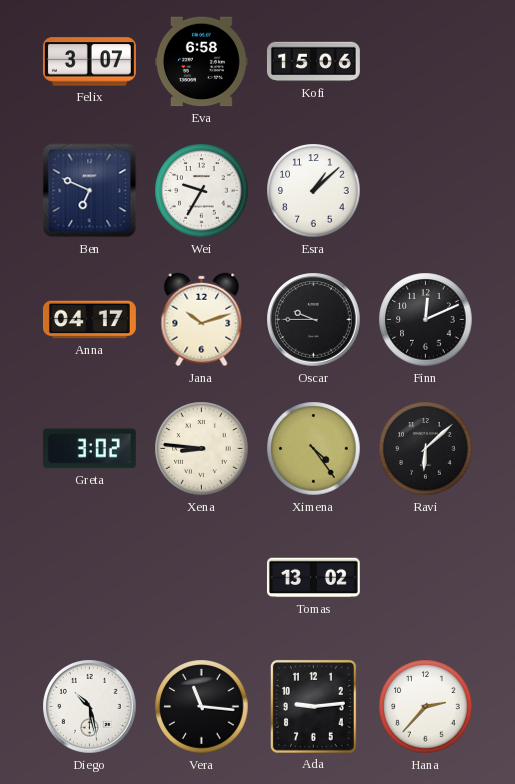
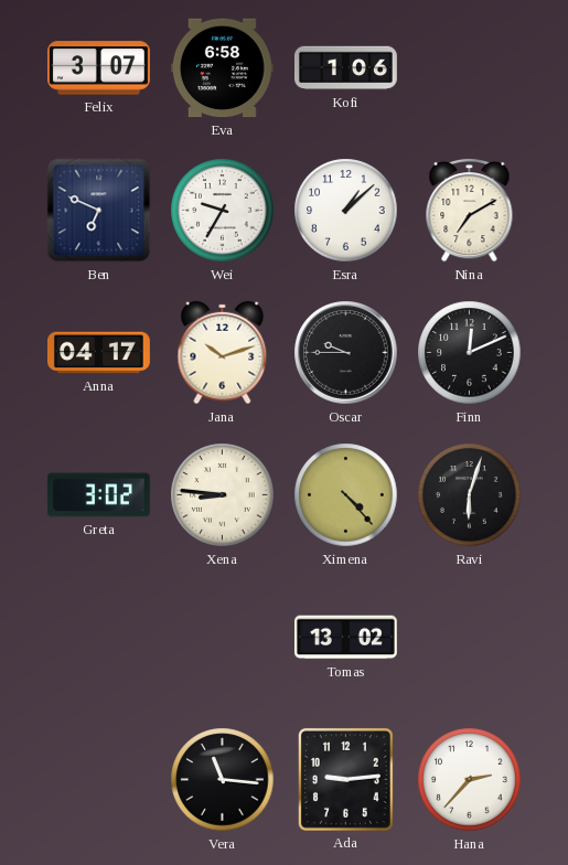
Kofi: 15:06 -> 1:06
Nina: none -> 7:10
Ximena: 4:24 -> 4:23
Ravi: 6:08 -> 6:03
Diego: 10:28 -> none
